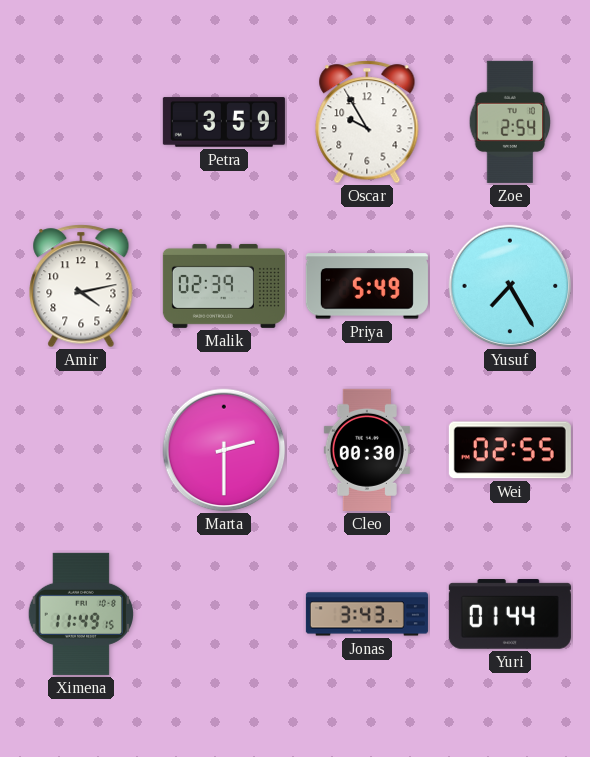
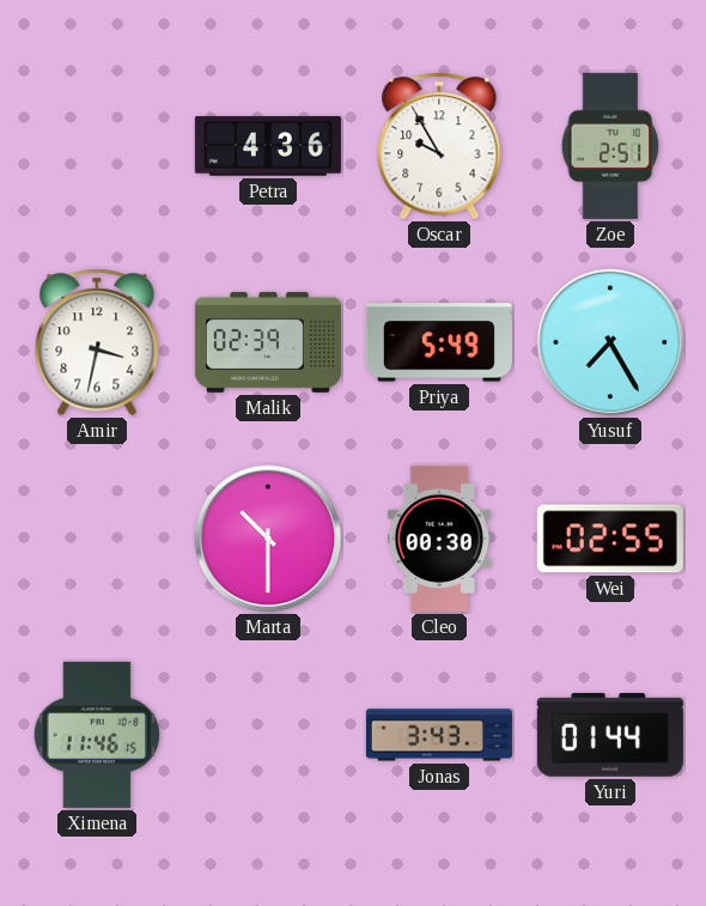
Petra: 3:59 -> 4:36
Zoe: 2:54 -> 2:51
Amir: 4:13 -> 3:32
Marta: 2:30 -> 10:30
Ximena: 11:49 -> 11:46
